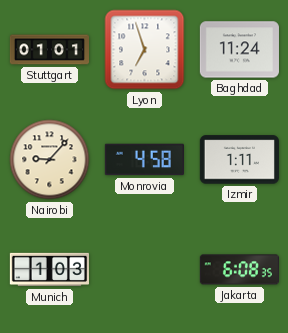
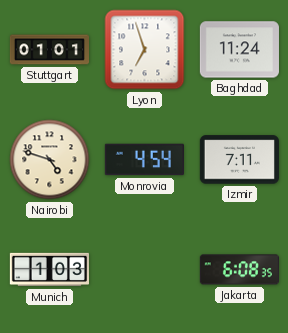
Nairobi: 9:07 -> 4:48
Monrovia: 4:58 -> 4:54
Izmir: 1:11 -> 7:11
